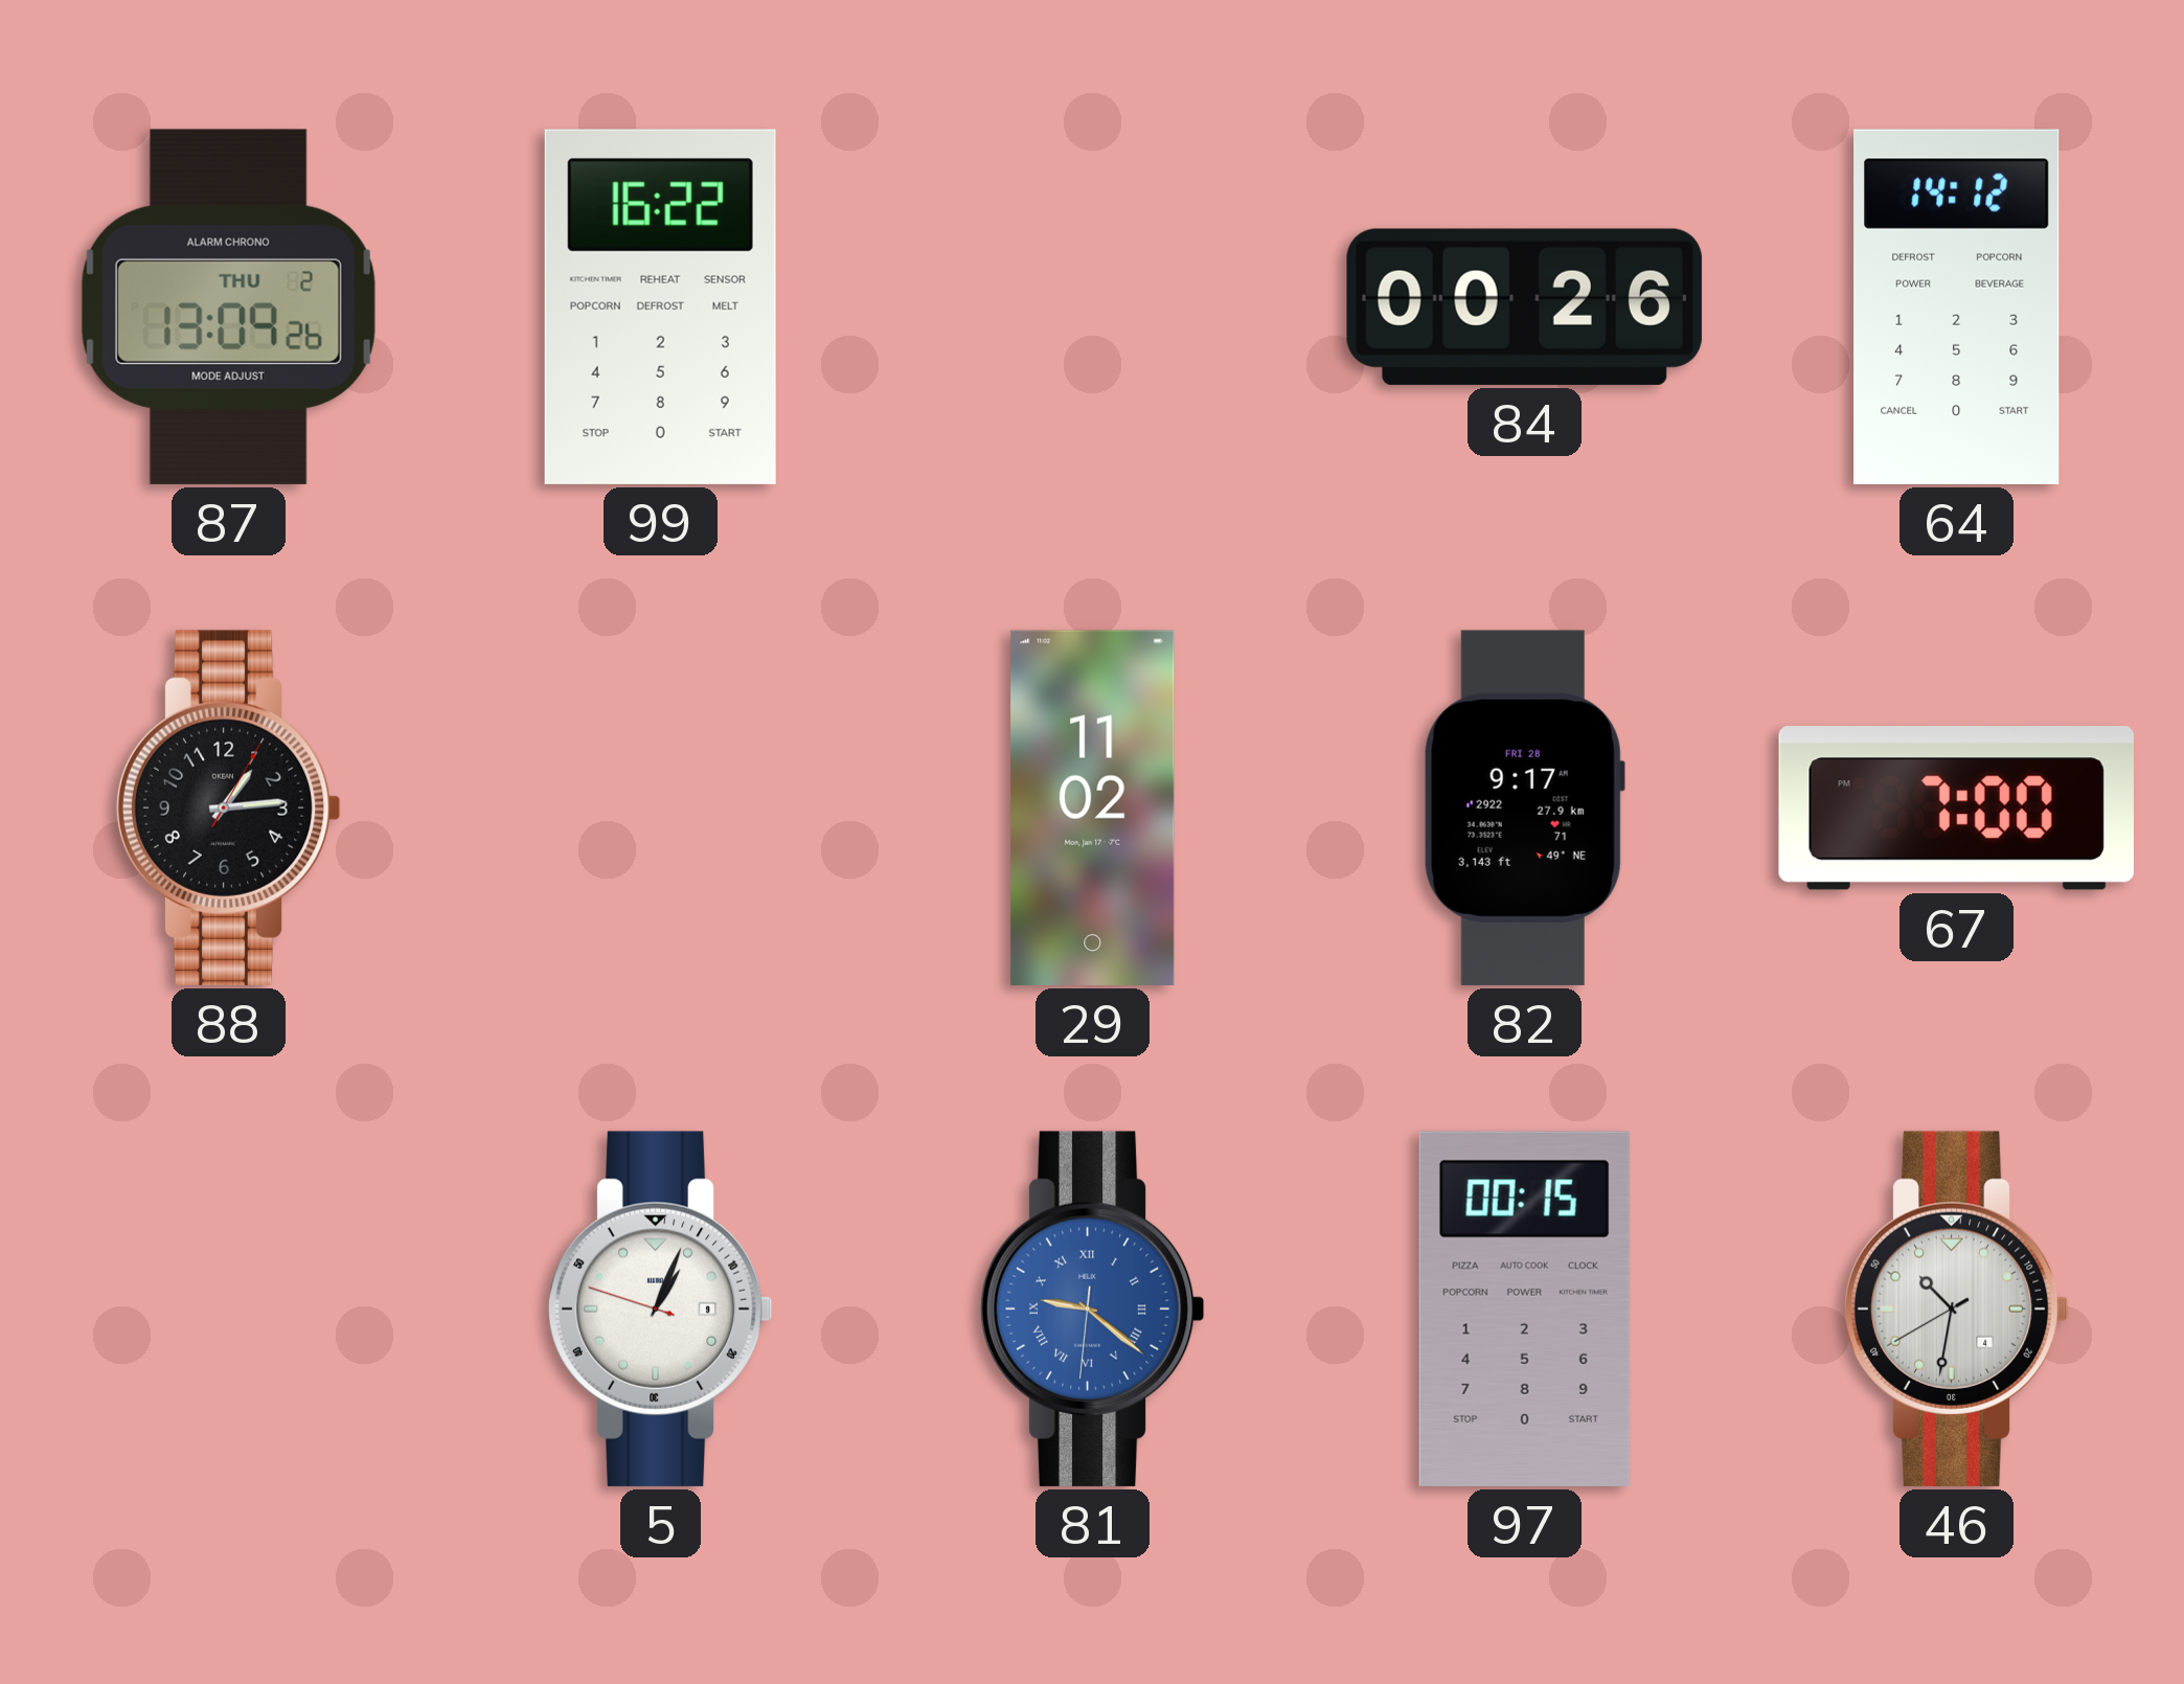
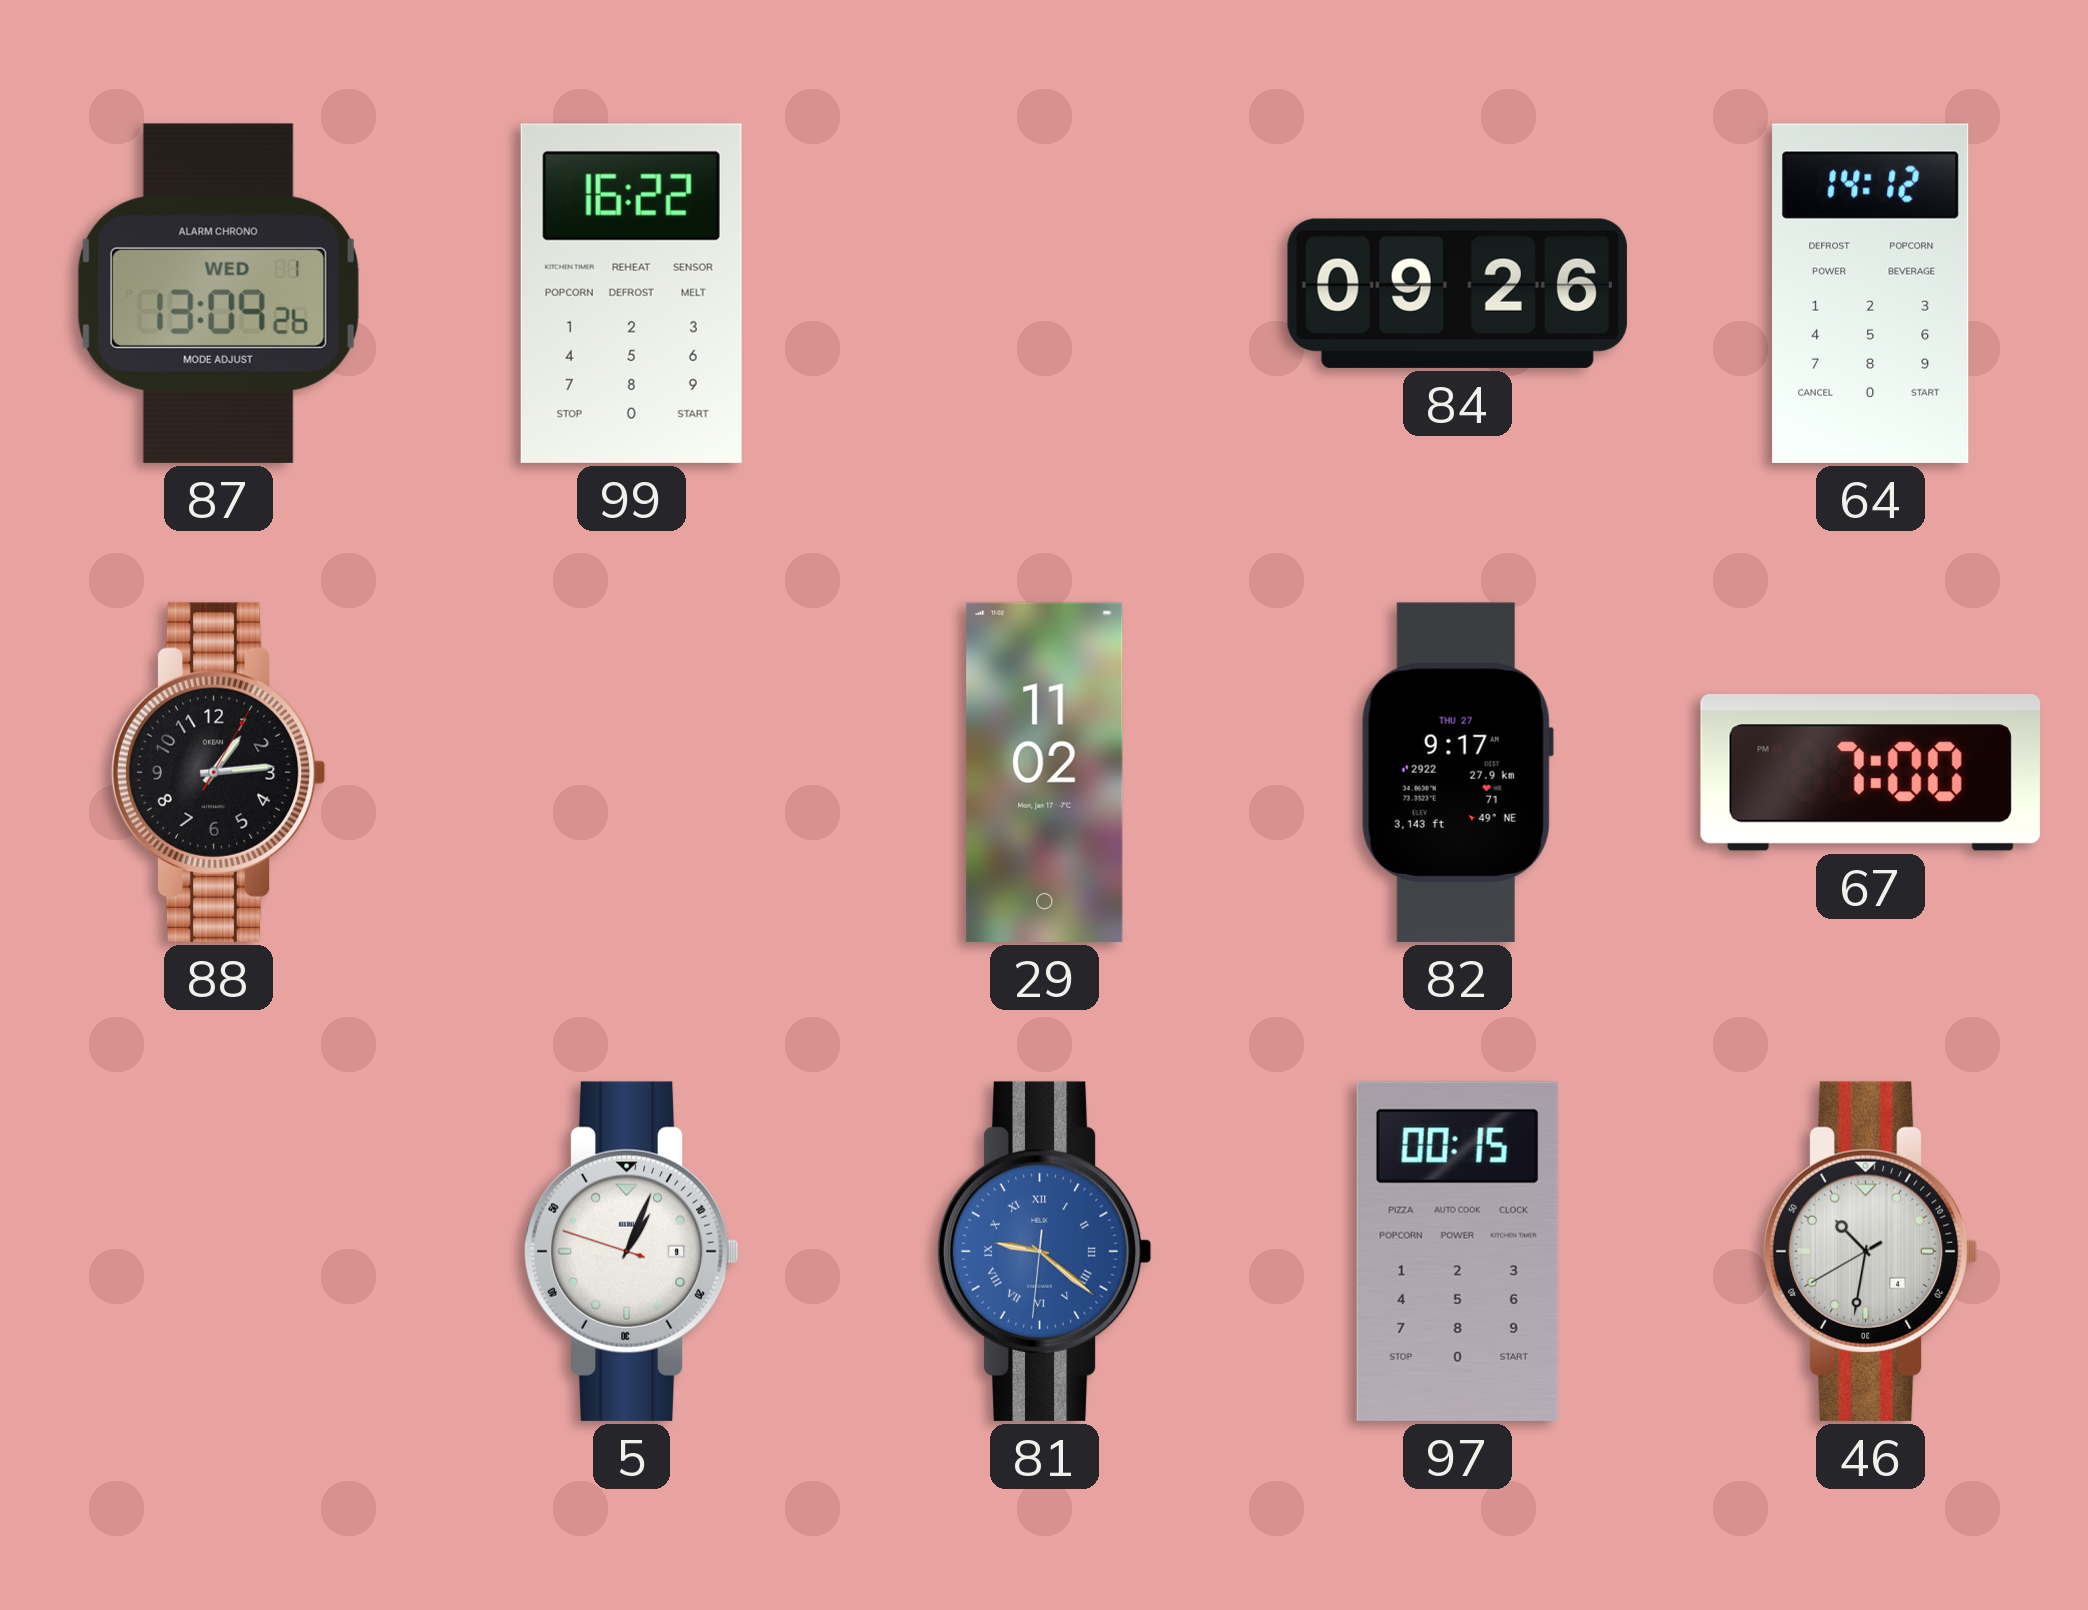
87 date: THU 2 -> WED 1
84: 00:26 -> 09:26
82 date: FRI 28 -> THU 27
